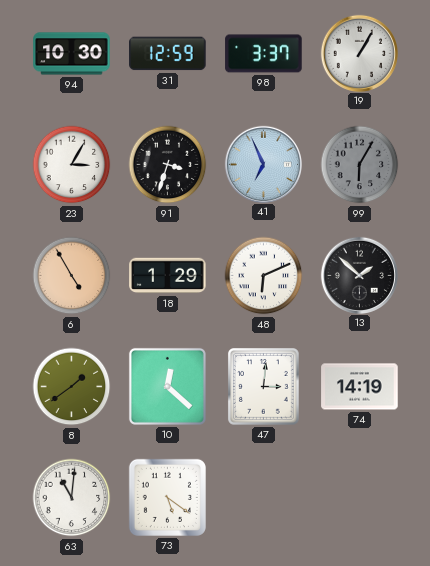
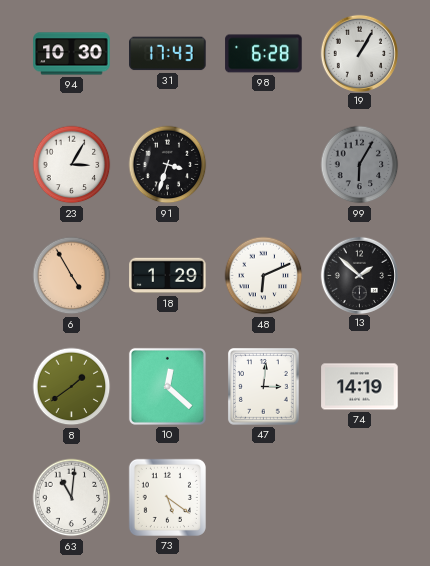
31: 12:59 -> 17:43
98: 3:37 -> 6:28
41: 6:56 -> none
